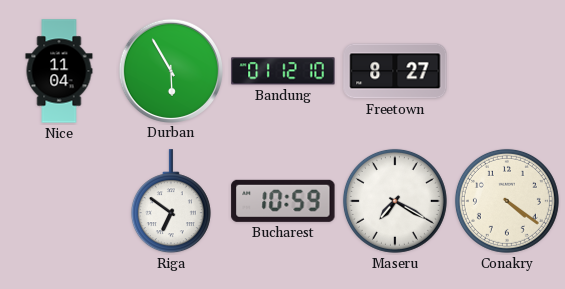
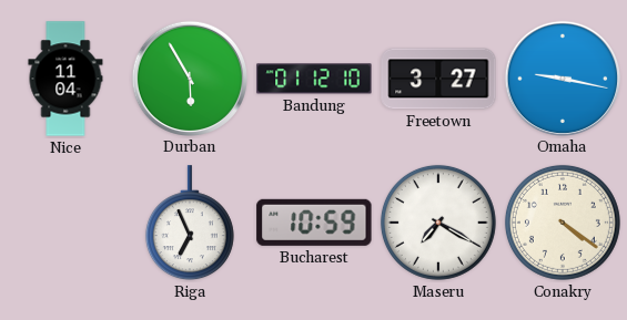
Freetown: 8:27 -> 3:27
Omaha: none -> 9:17
Riga: 6:51 -> 6:56
